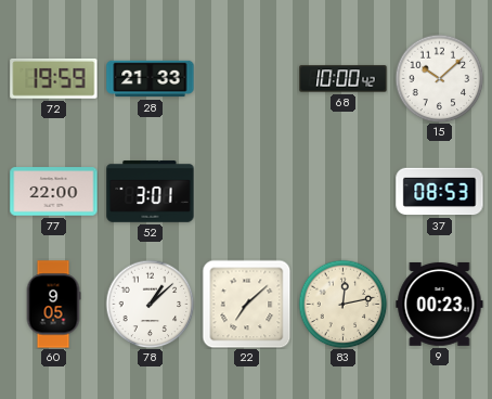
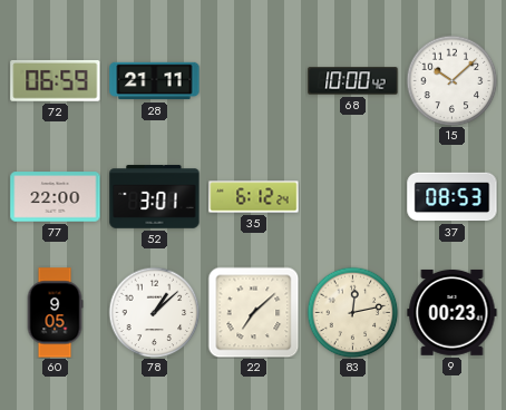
72: 19:59 -> 06:59
28: 21:33 -> 21:11
35: none -> 6:12
